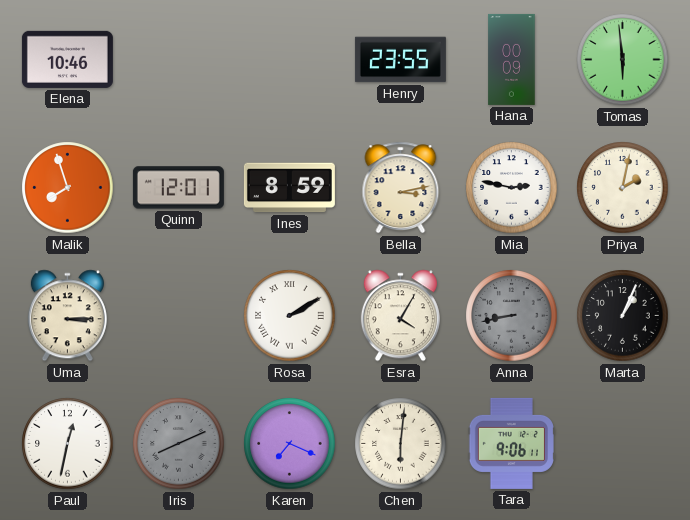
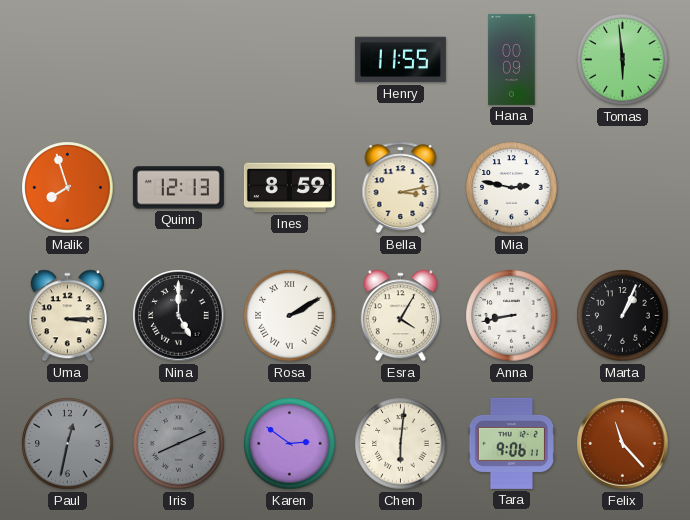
Elena: 10:46 -> none
Henry: 23:55 -> 11:55
Quinn: 12:01 -> 12:13
Priya: 2:02 -> none
Nina: none -> 5:00
Anna dial: grey -> white
Paul dial: white -> grey
Karen: 7:19 -> 2:51
Felix: none -> 11:23
